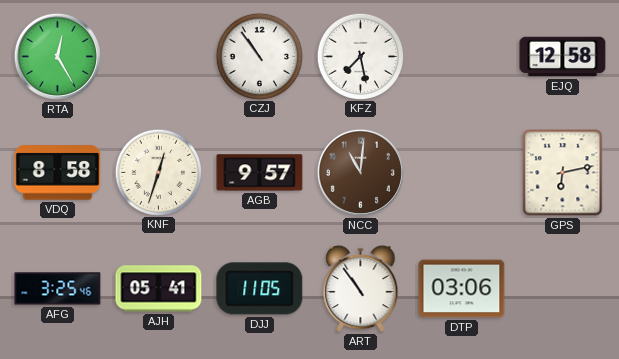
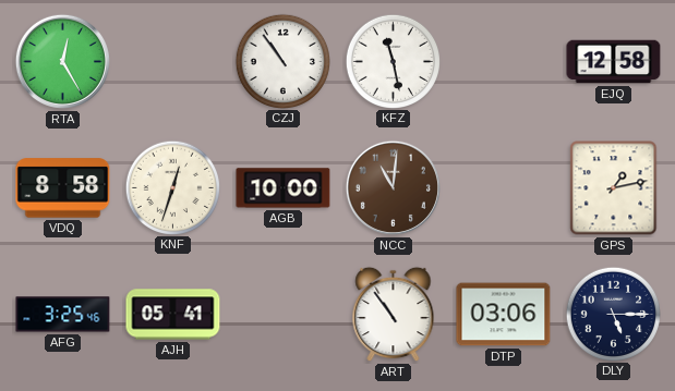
KFZ: 7:28 -> 11:28
AGB: 9:57 -> 10:00
GPS: 6:13 -> 1:13
DJJ: 11:05 -> none
DLY: none -> 5:15
